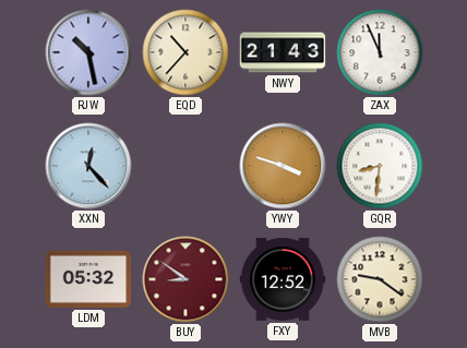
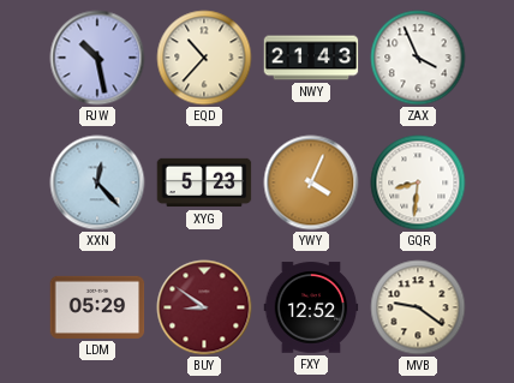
ZAX: 11:56 -> 3:56
XYG: none -> 5:23
YWY: 3:48 -> 4:04
LDM: 05:32 -> 05:29
